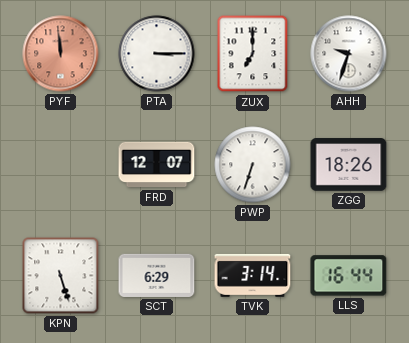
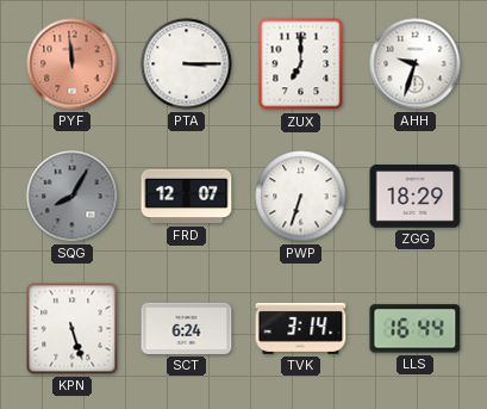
SQG: none -> 8:05
ZGG: 18:26 -> 18:29
SCT: 6:29 -> 6:24
